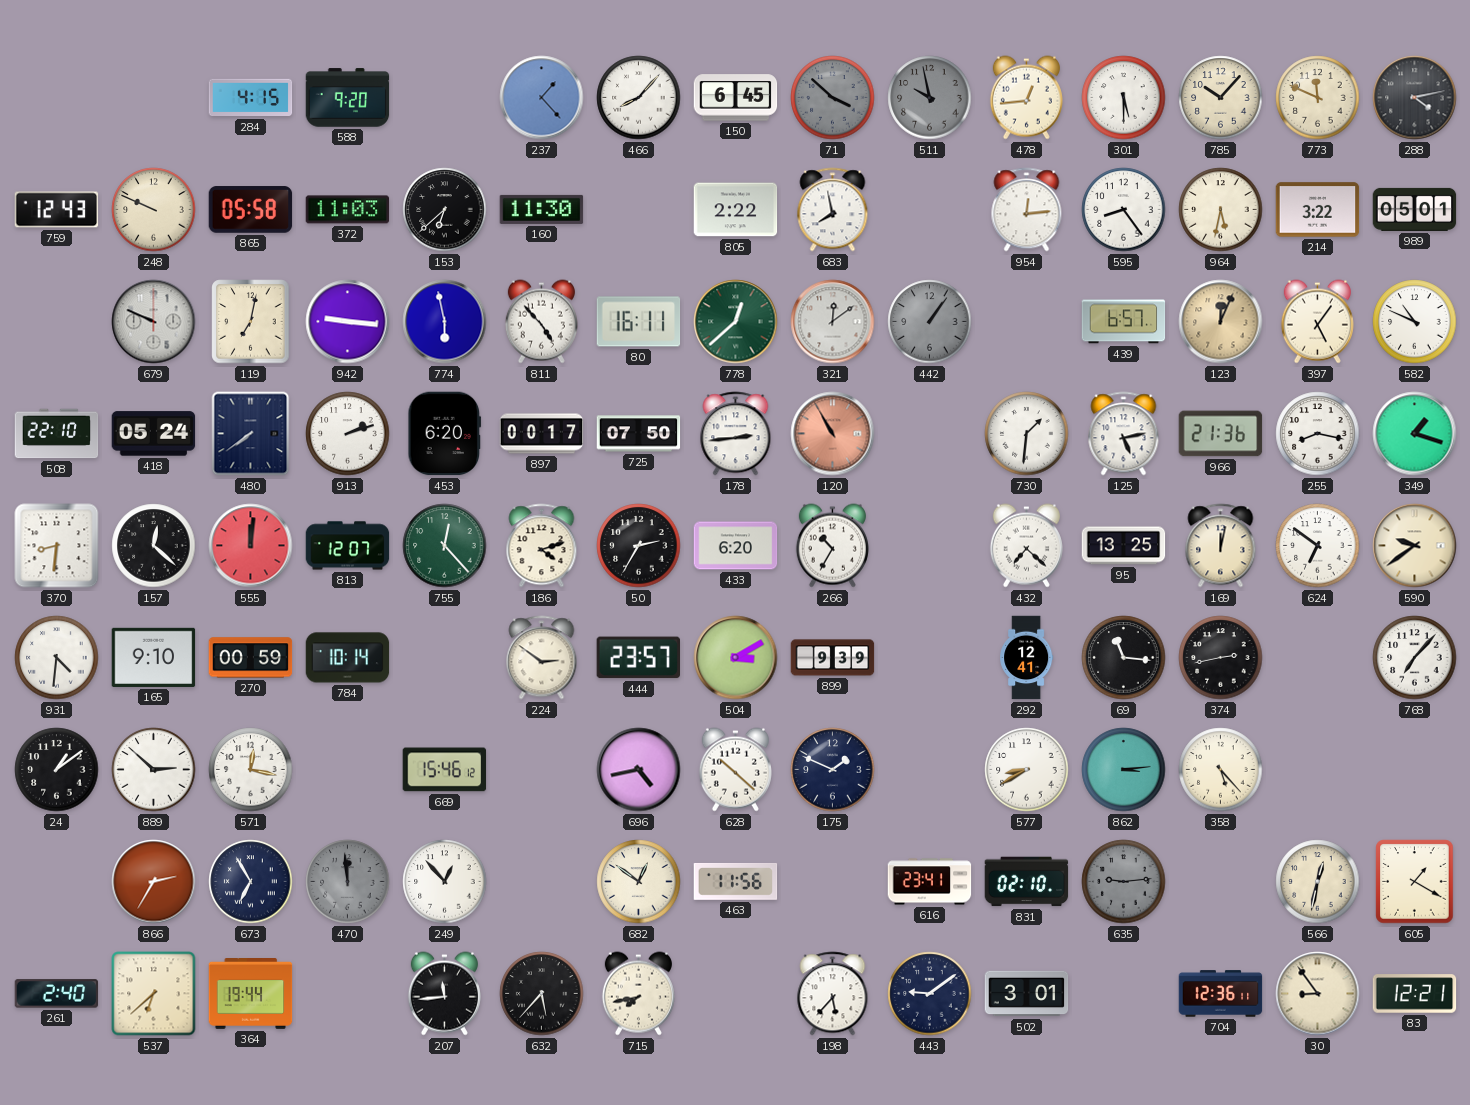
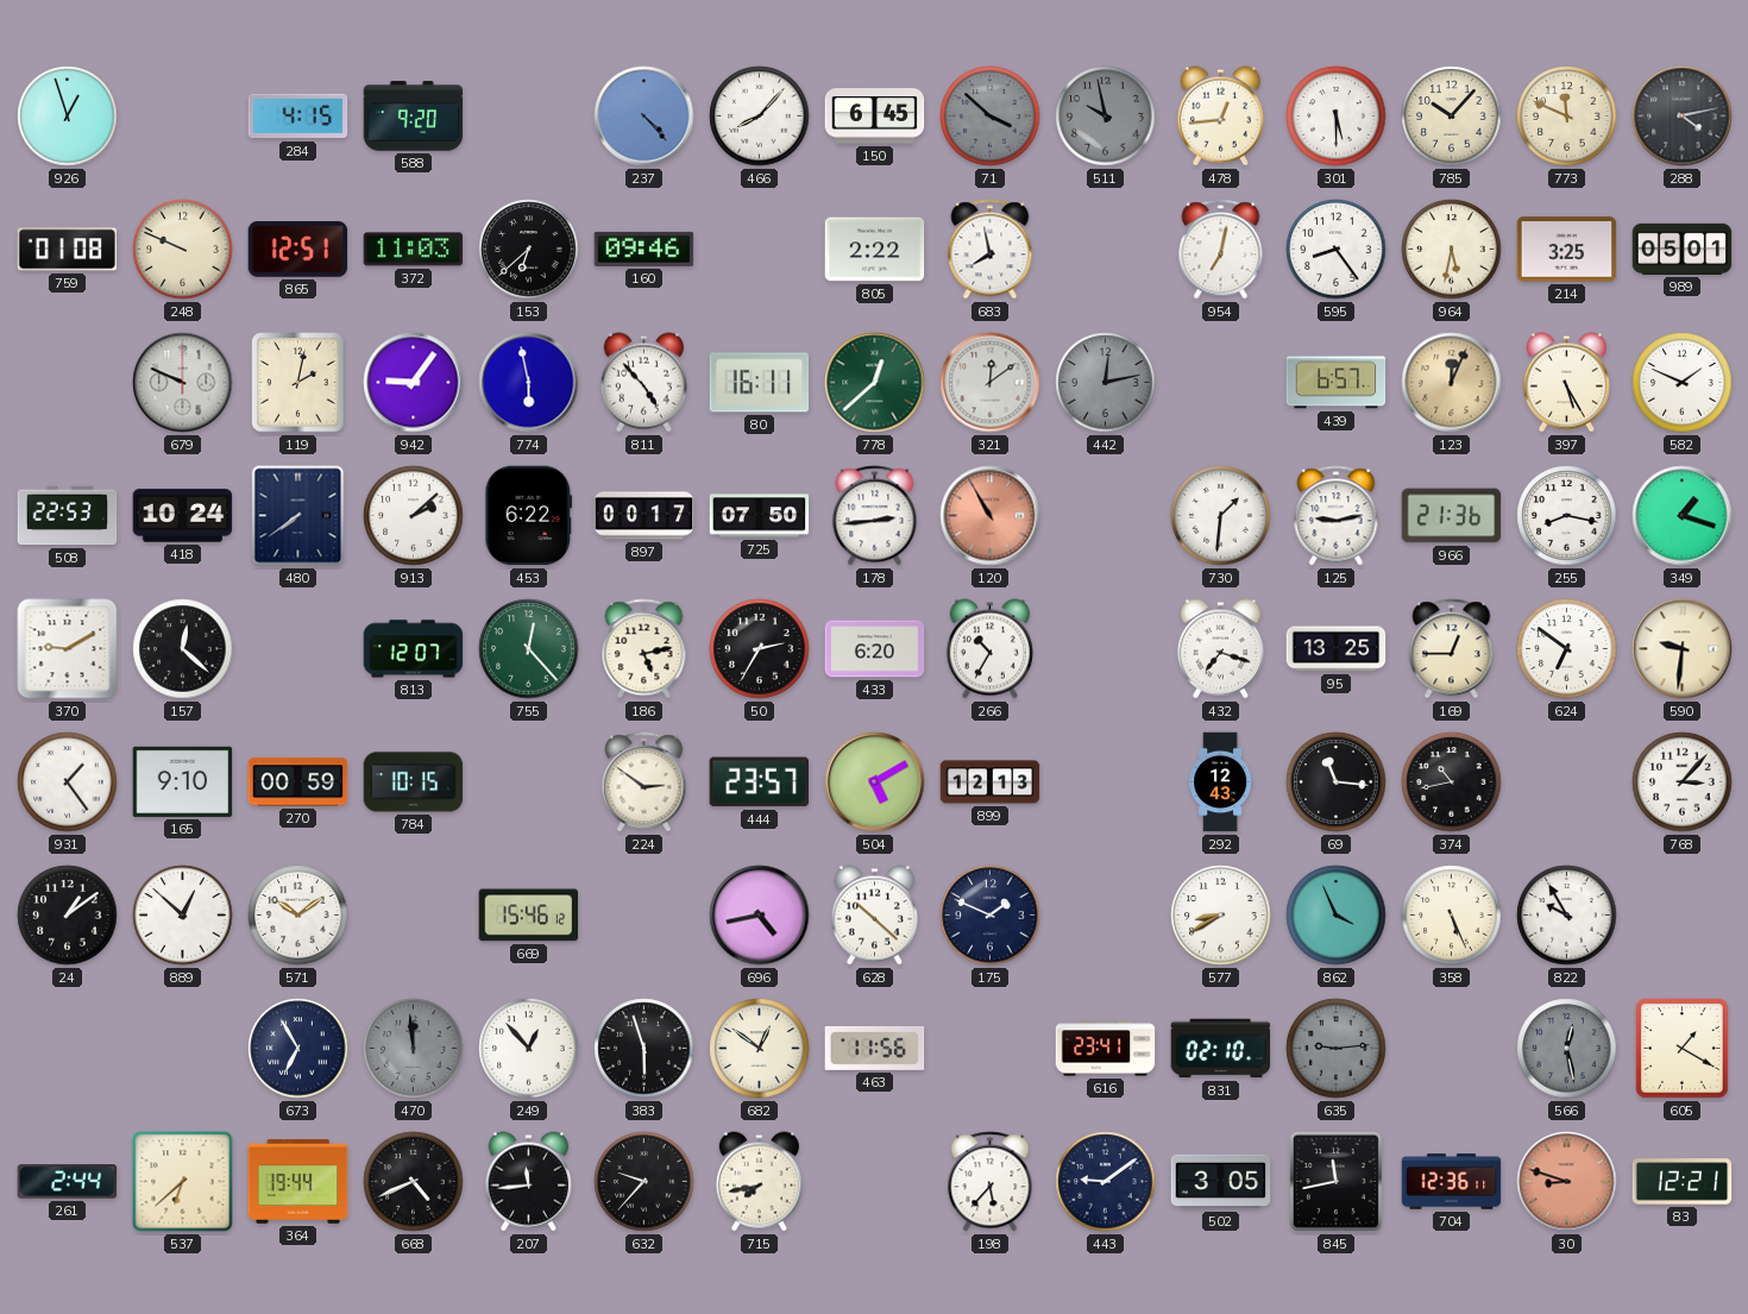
926: none -> 12:57
237: 1:23 -> 4:23
759: 12:43 -> 01:08
865: 05:58 -> 12:51
160: 11:30 -> 09:46
954: 12:14 -> 7:02
214: 3:22 -> 3:25
119: 7:02 -> 2:02
942: 9:16 -> 9:06
442: 1:06 -> 12:13
397: 5:06 -> 5:25
582: 10:49 -> 1:49
508: 22:10 -> 22:53
418: 05:24 -> 10:24
913: 2:12 -> 2:08
453: 6:20 -> 6:22
125: 5:13 -> 9:13
370: 8:31 -> 9:10
555: 12:01 -> none
186: 4:12 -> 5:13
432: 7:22 -> 7:18
169: 12:02 -> 12:45
590: 9:39 -> 9:31
931: 4:31 -> 1:24
784: 10:14 -> 10:15
504: 3:10 -> 5:10
899: 9:39 -> 12:13
292: 12:41 -> 12:43
374: 2:43 -> 10:43
768: 7:07 -> 3:07
889: 2:52 -> 12:52
571: 12:17 -> 10:09
862: 3:14 -> 3:56
358: 5:23 -> 5:26
822: none -> 9:55
866: 2:35 -> none
383: none -> 5:57
566: 12:32 -> 12:28
566 dial: cream -> grey
261: 2:40 -> 2:44
668: none -> 4:41
632: 5:37 -> 9:37
502: 3:01 -> 3:05
845: none -> 11:43
30: 8:54 -> 8:48
30 dial: cream -> salmon
